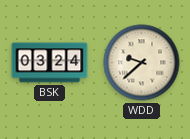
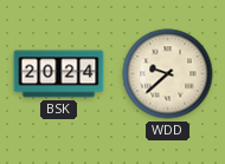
BSK: 03:24 -> 20:24
